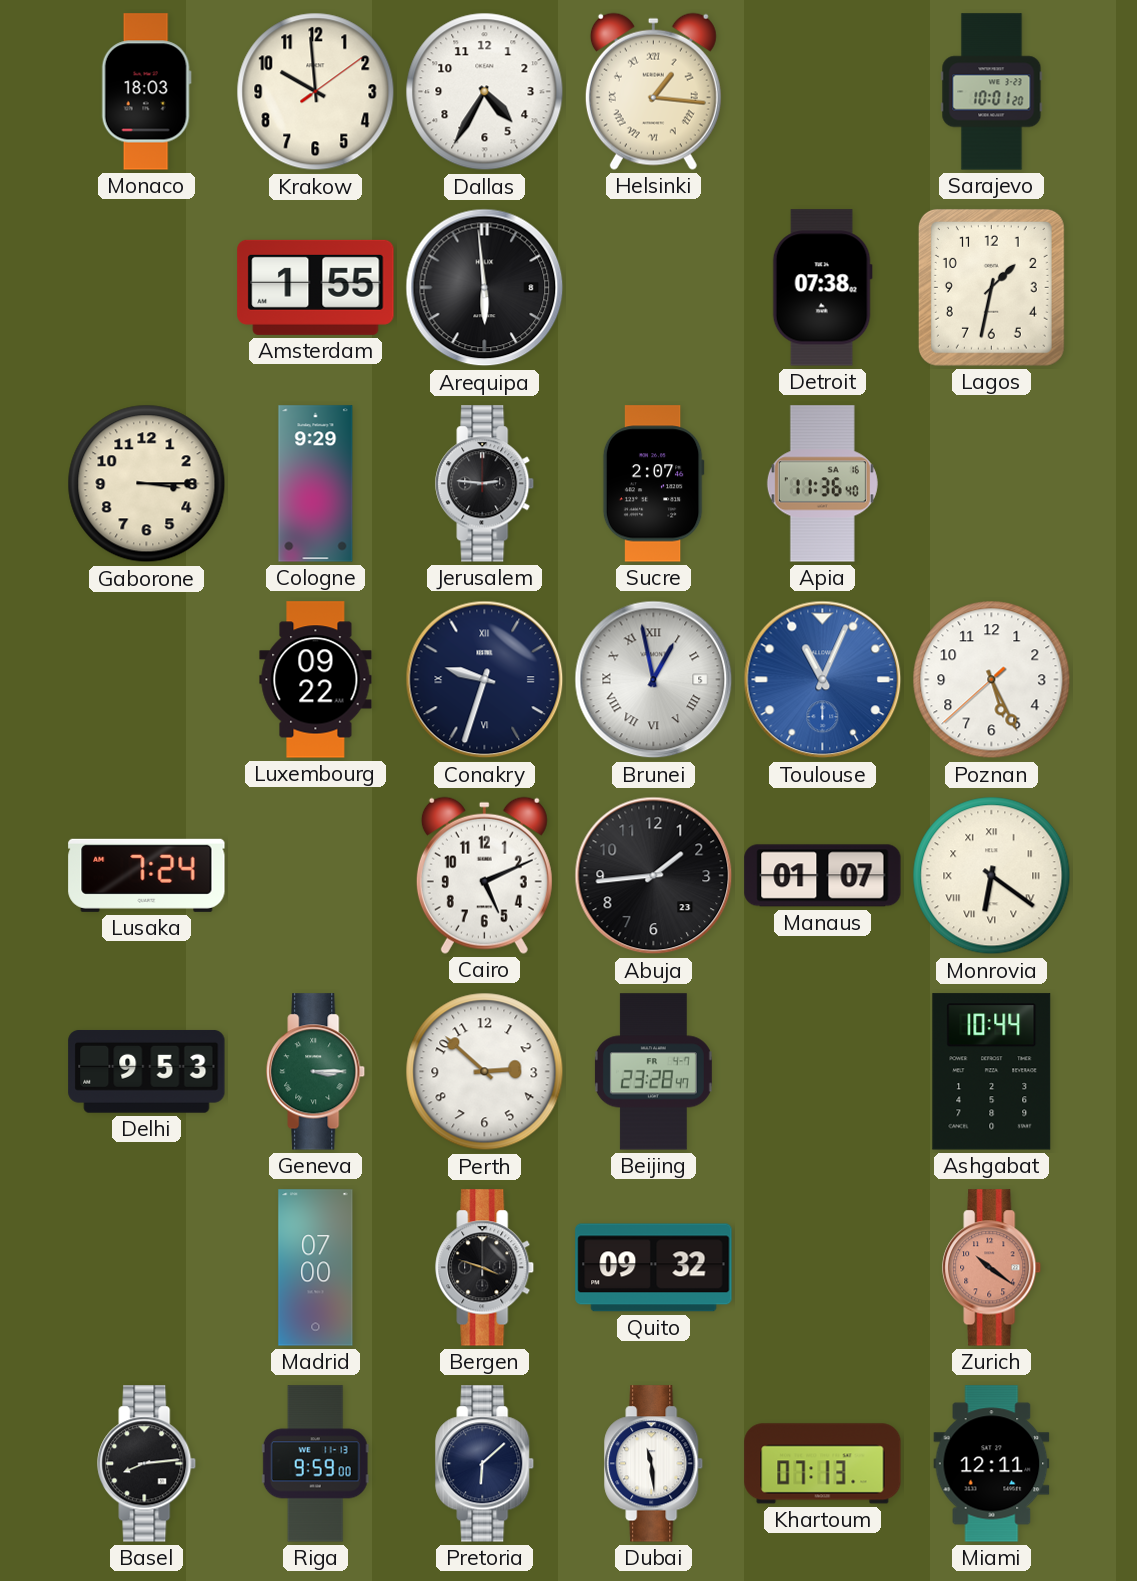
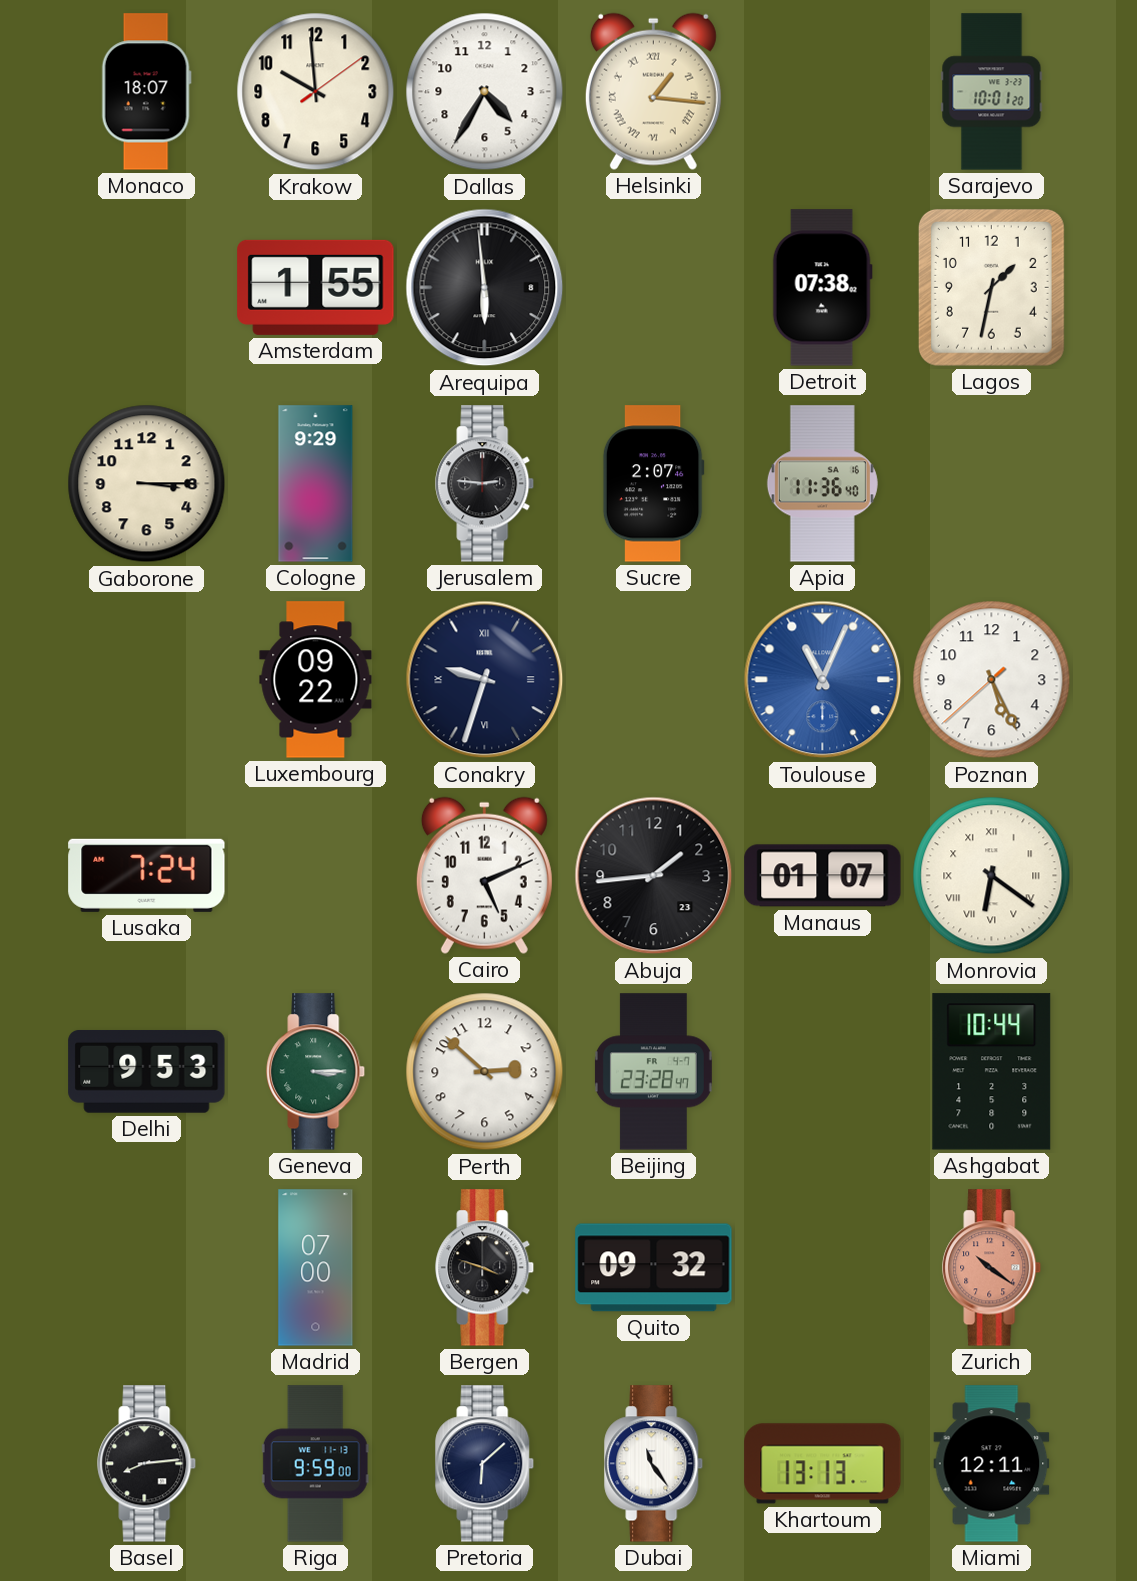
Monaco: 18:03 -> 18:07
Brunei: 12:58 -> none
Dubai: 11:29 -> 11:24
Khartoum: 07:13 -> 13:13
